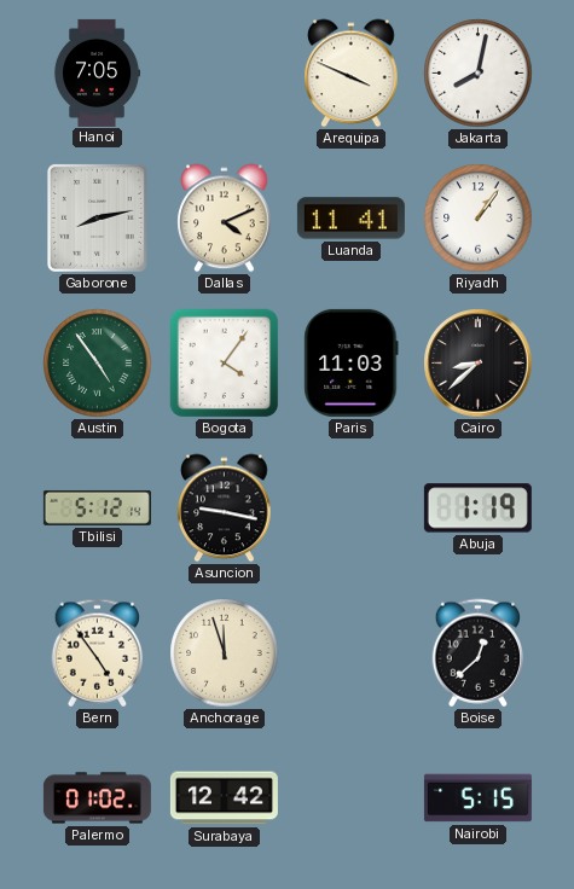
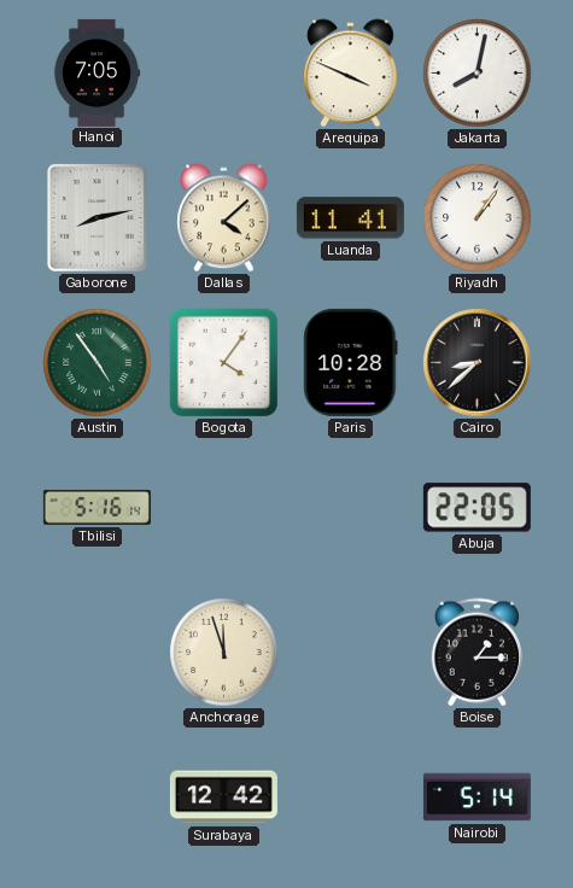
Dallas: 4:11 -> 4:08
Paris: 11:03 -> 10:28
Tbilisi: 5:12 -> 5:16
Asuncion: 9:17 -> none
Abuja: 1:19 -> 22:05
Bern: 4:54 -> none
Boise: 12:38 -> 1:15
Palermo: 01:02 -> none
Nairobi: 5:15 -> 5:14
